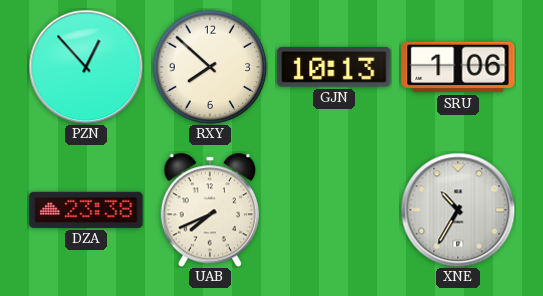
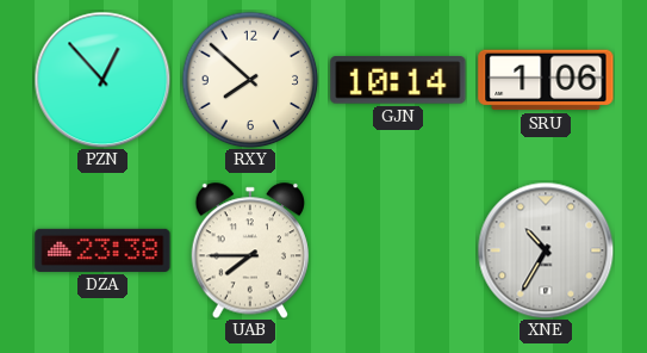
GJN: 10:13 -> 10:14
UAB: 7:41 -> 7:45
